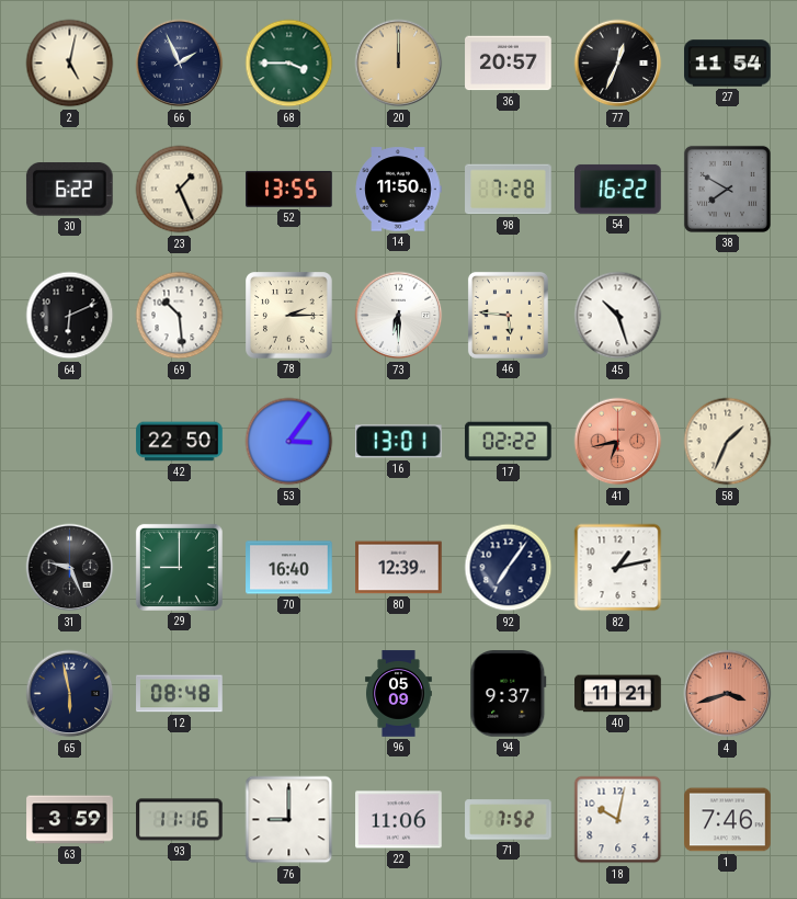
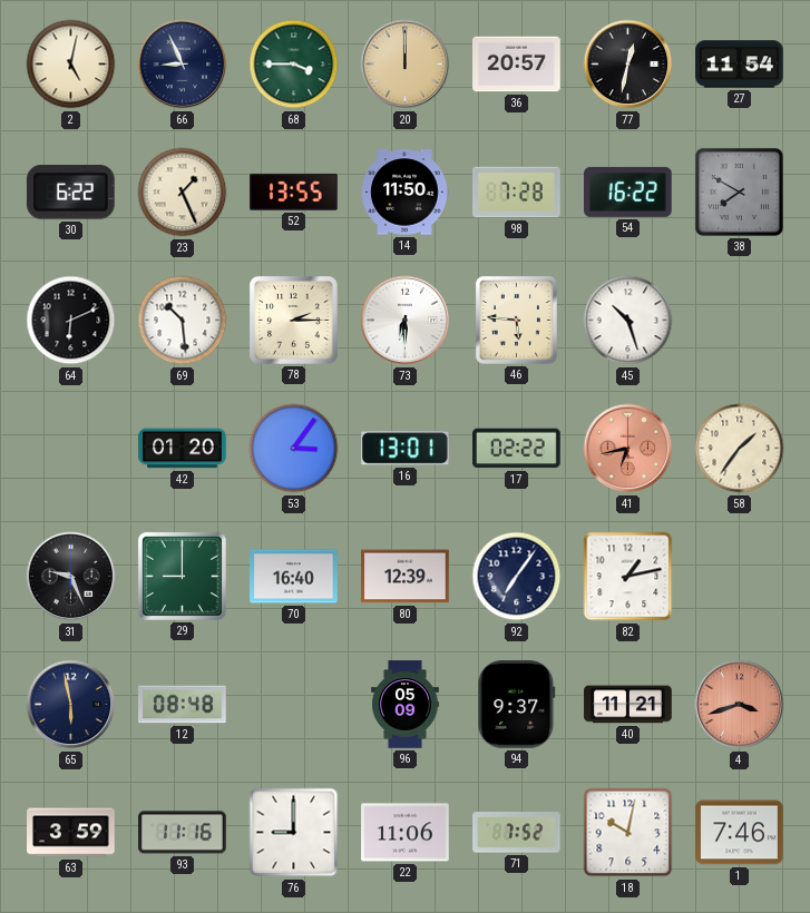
66: 1:56 -> 8:56
77: 12:34 -> 12:32
42: 22:50 -> 01:20
58: 1:34 -> 1:36
